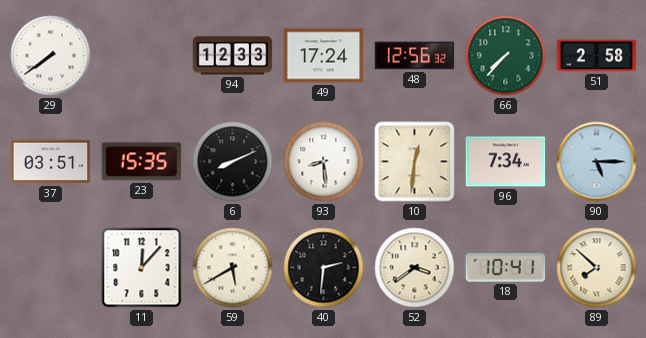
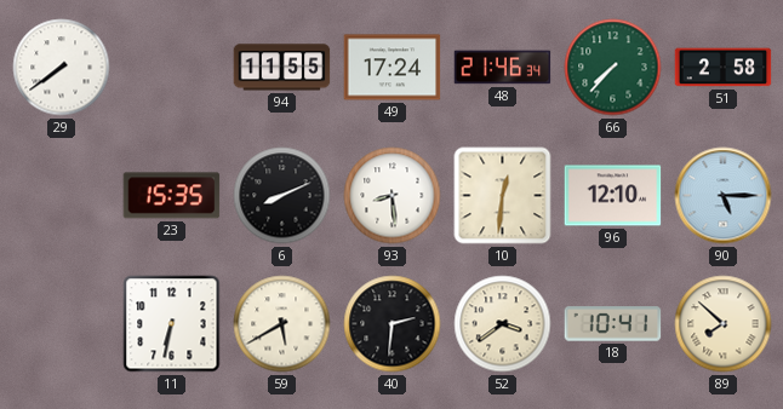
94: 12:33 -> 11:55
48: 12:56 -> 21:46
37: 03:51 -> none
96: 7:34 -> 12:10
11: 12:07 -> 6:32
